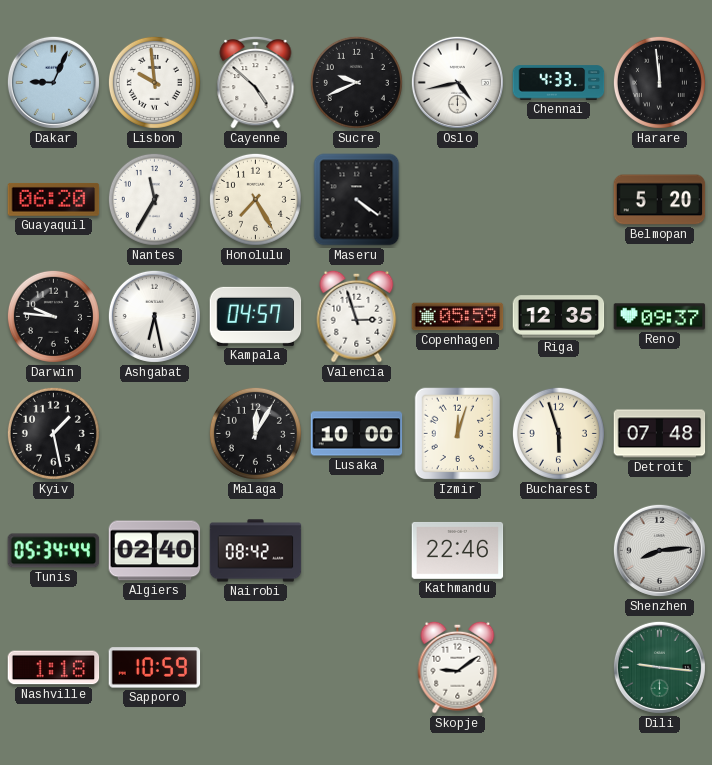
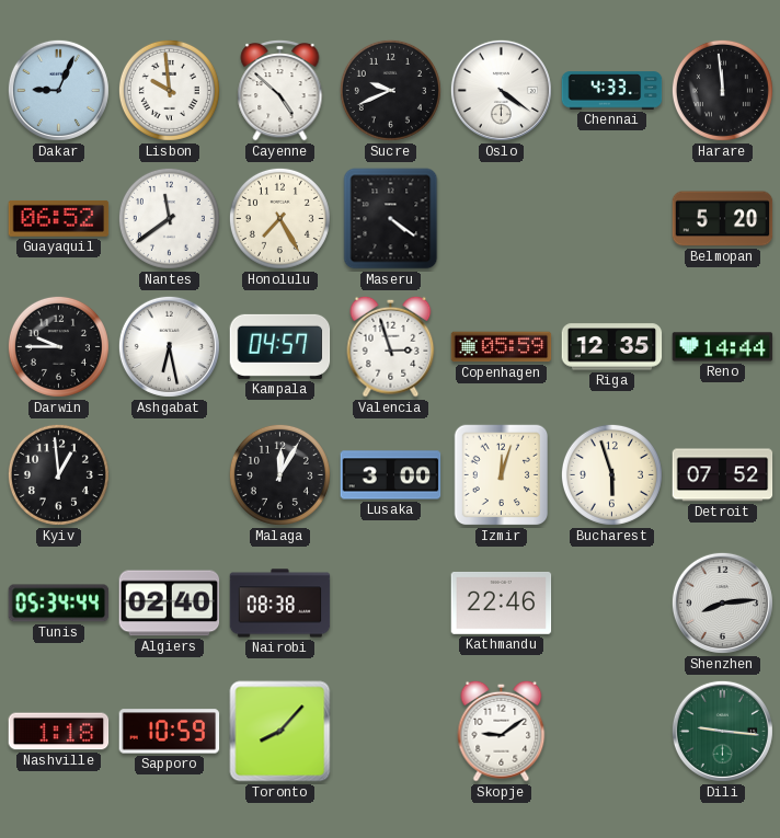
Oslo: 4:43 -> 4:21
Guayaquil: 06:20 -> 06:52
Nantes: 11:35 -> 11:39
Darwin: 9:46 -> 9:45
Reno: 09:37 -> 14:44
Kyiv: 1:28 -> 12:59
Lusaka: 10:00 -> 3:00
Detroit: 07:48 -> 07:52
Nairobi: 08:42 -> 08:38
Toronto: none -> 8:07
